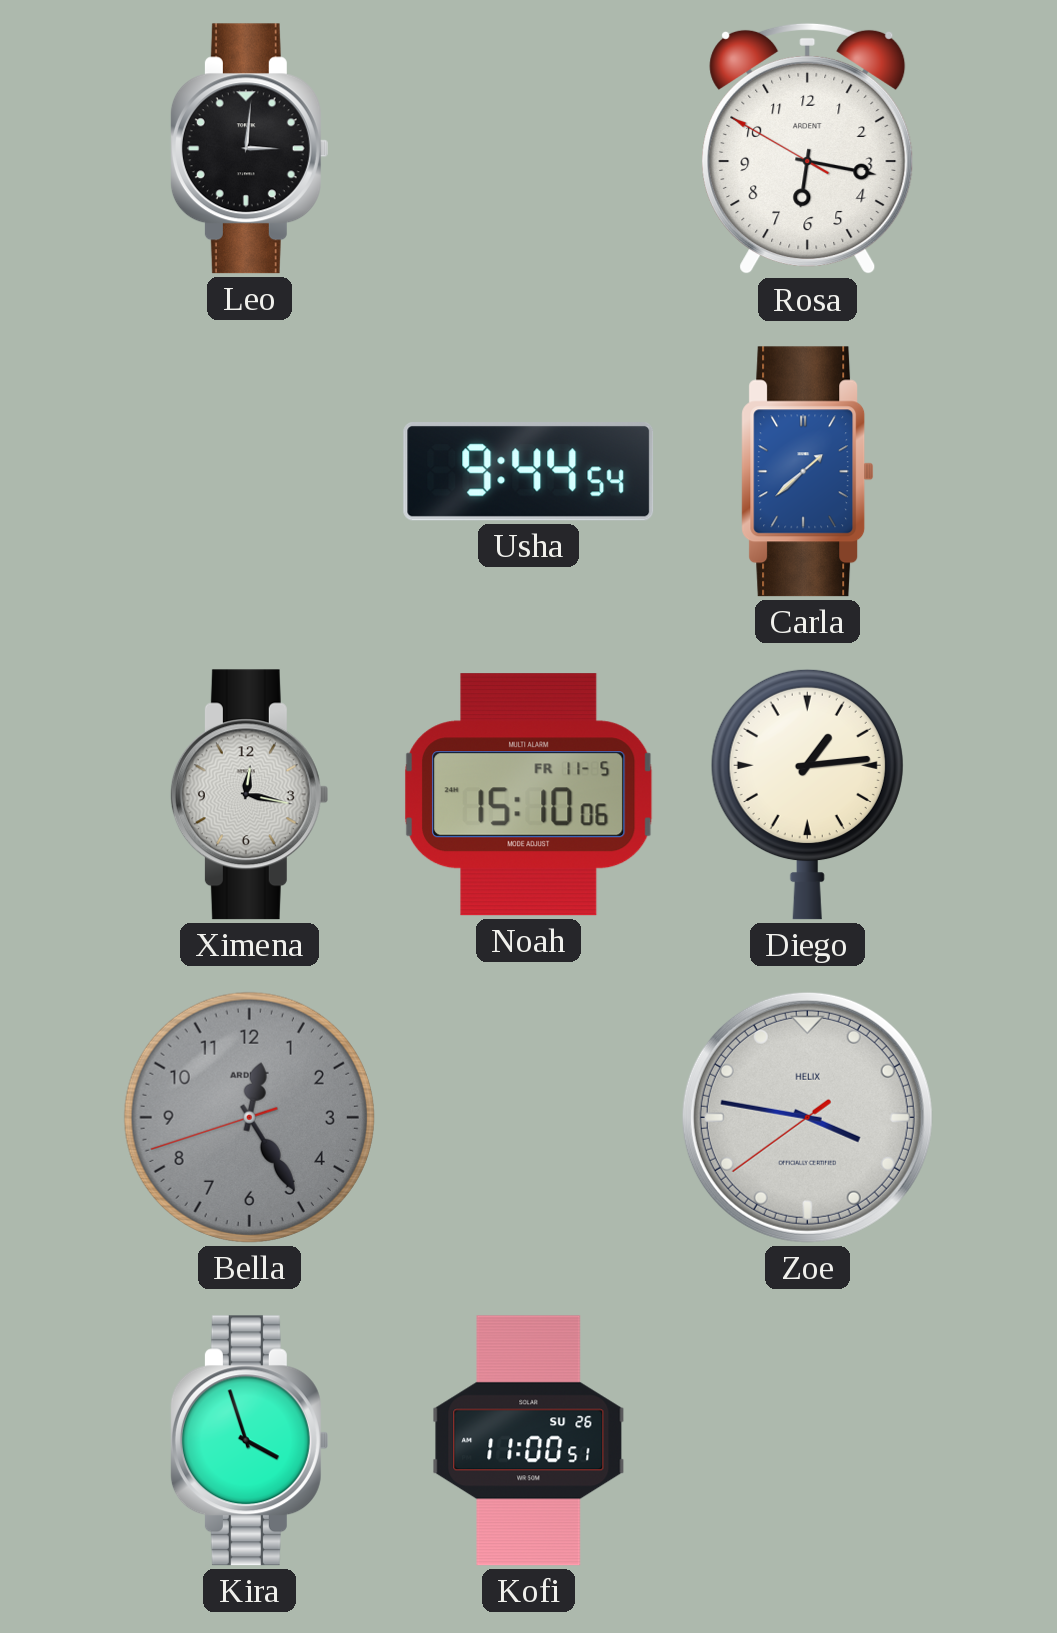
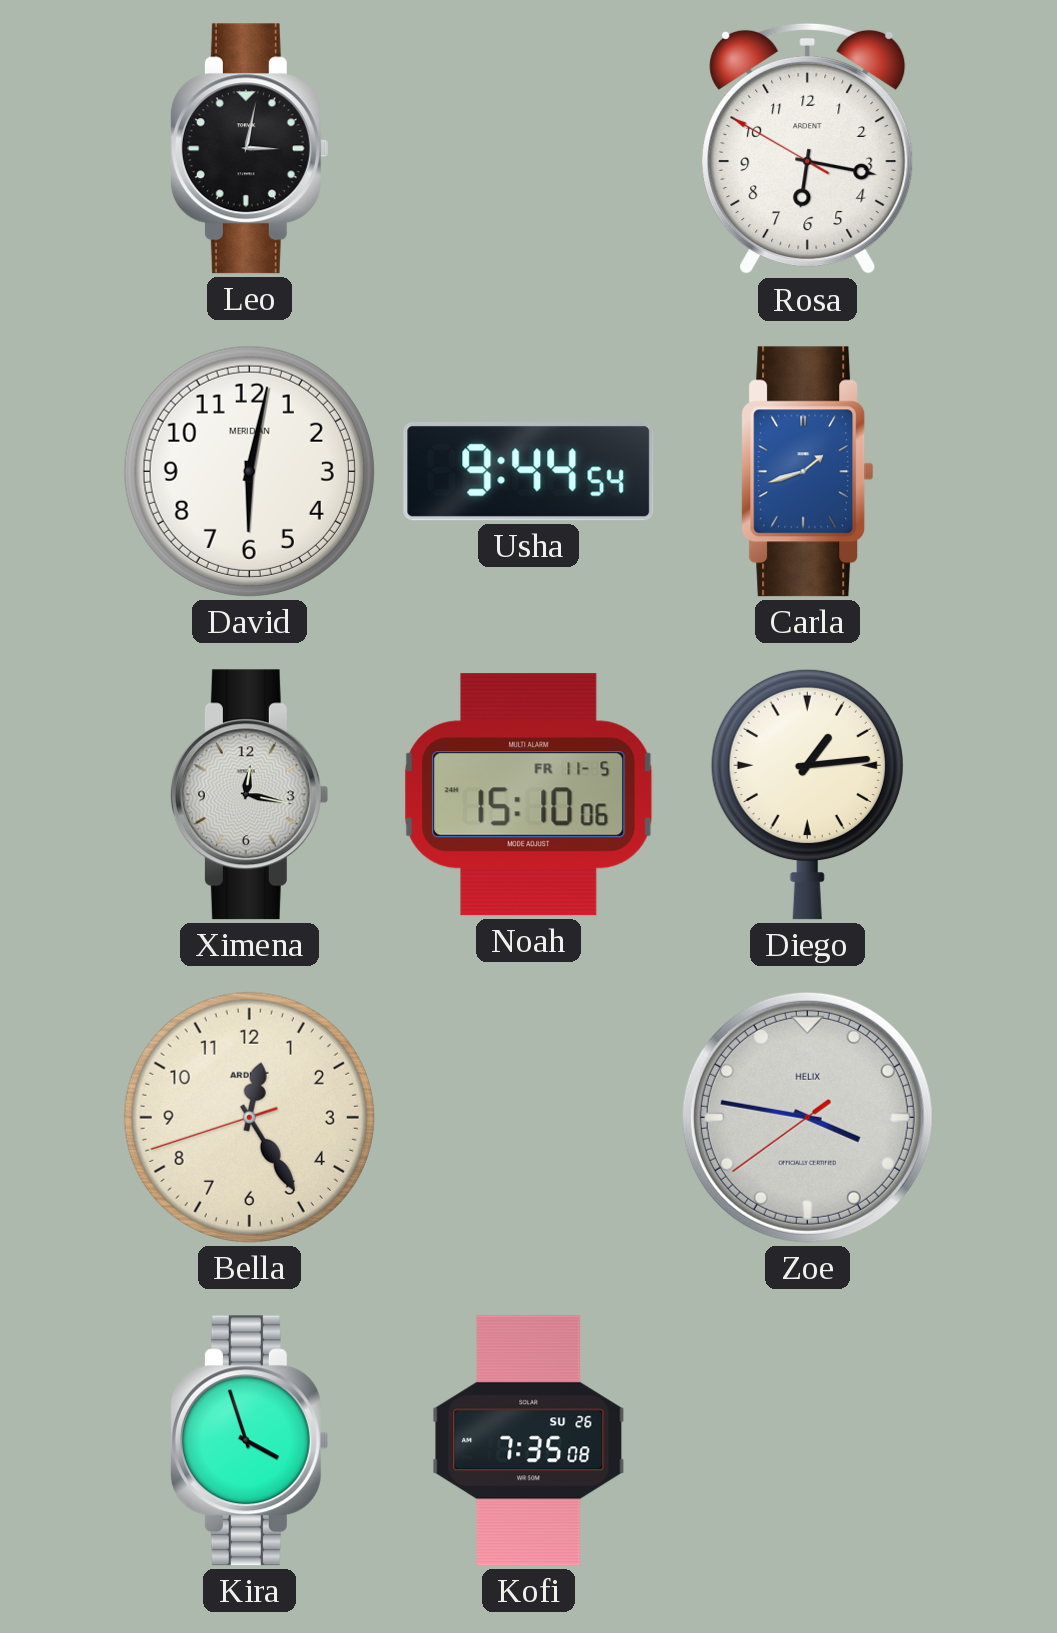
Leo: 3:01 -> 3:02
David: none -> 6:02
Carla: 1:38 -> 1:42
Bella dial: grey -> cream
Kofi: 11:00 -> 7:35
